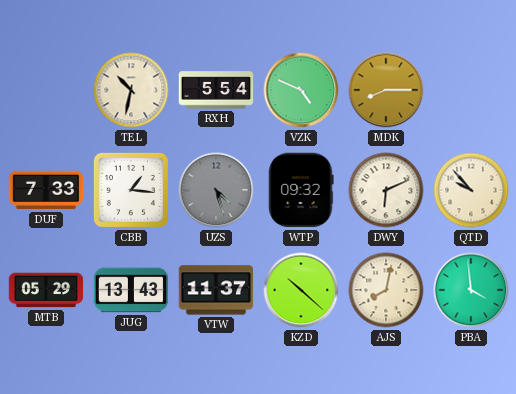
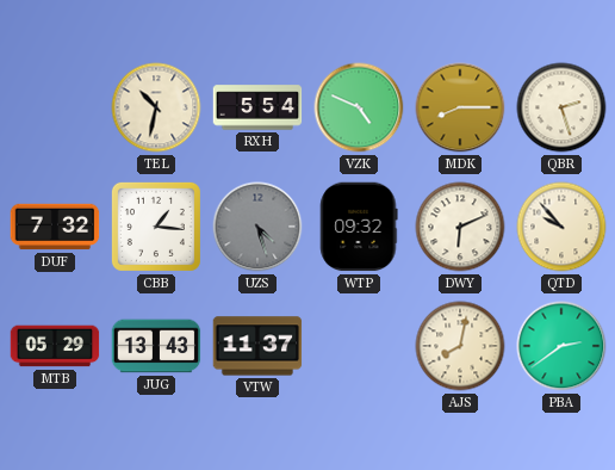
QBR: none -> 2:27
DUF: 7:33 -> 7:32
KZD: 10:22 -> none
PBA: 3:59 -> 2:39
